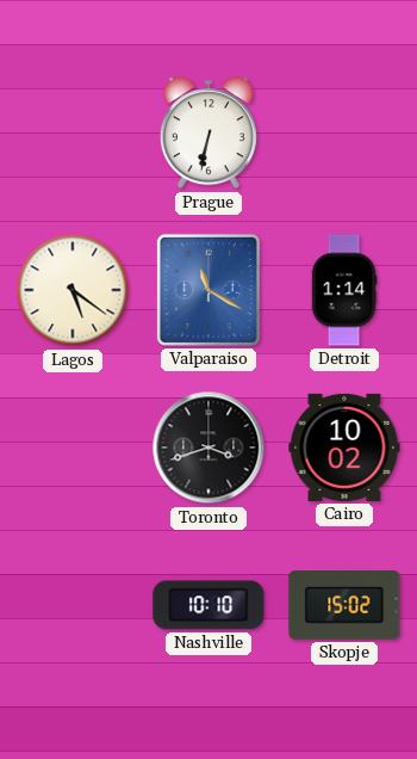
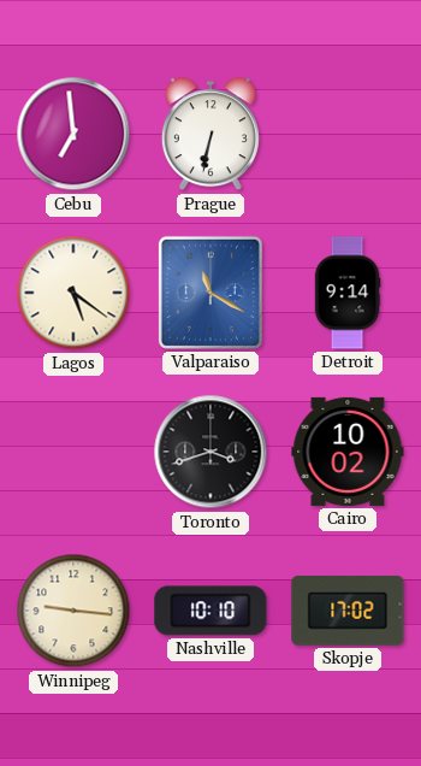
Cebu: none -> 6:59
Detroit: 1:14 -> 9:14
Winnipeg: none -> 9:16
Skopje: 15:02 -> 17:02
